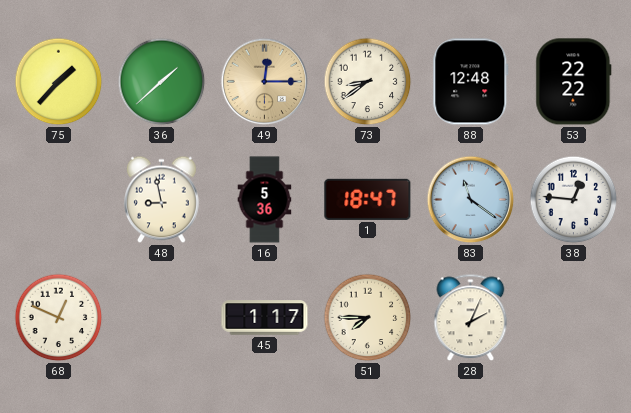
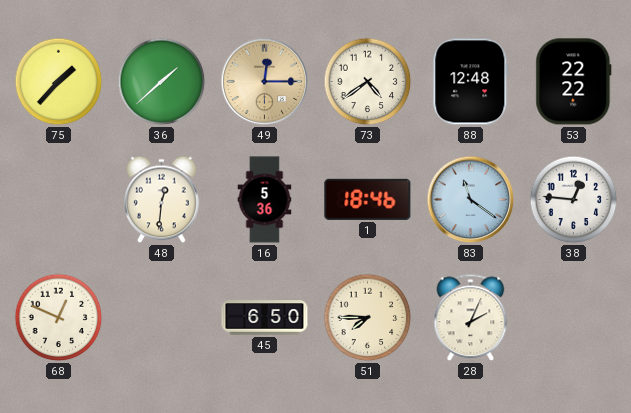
73: 8:39 -> 4:39
48: 8:58 -> 12:31
1: 18:47 -> 18:46
45: 1:17 -> 6:50
